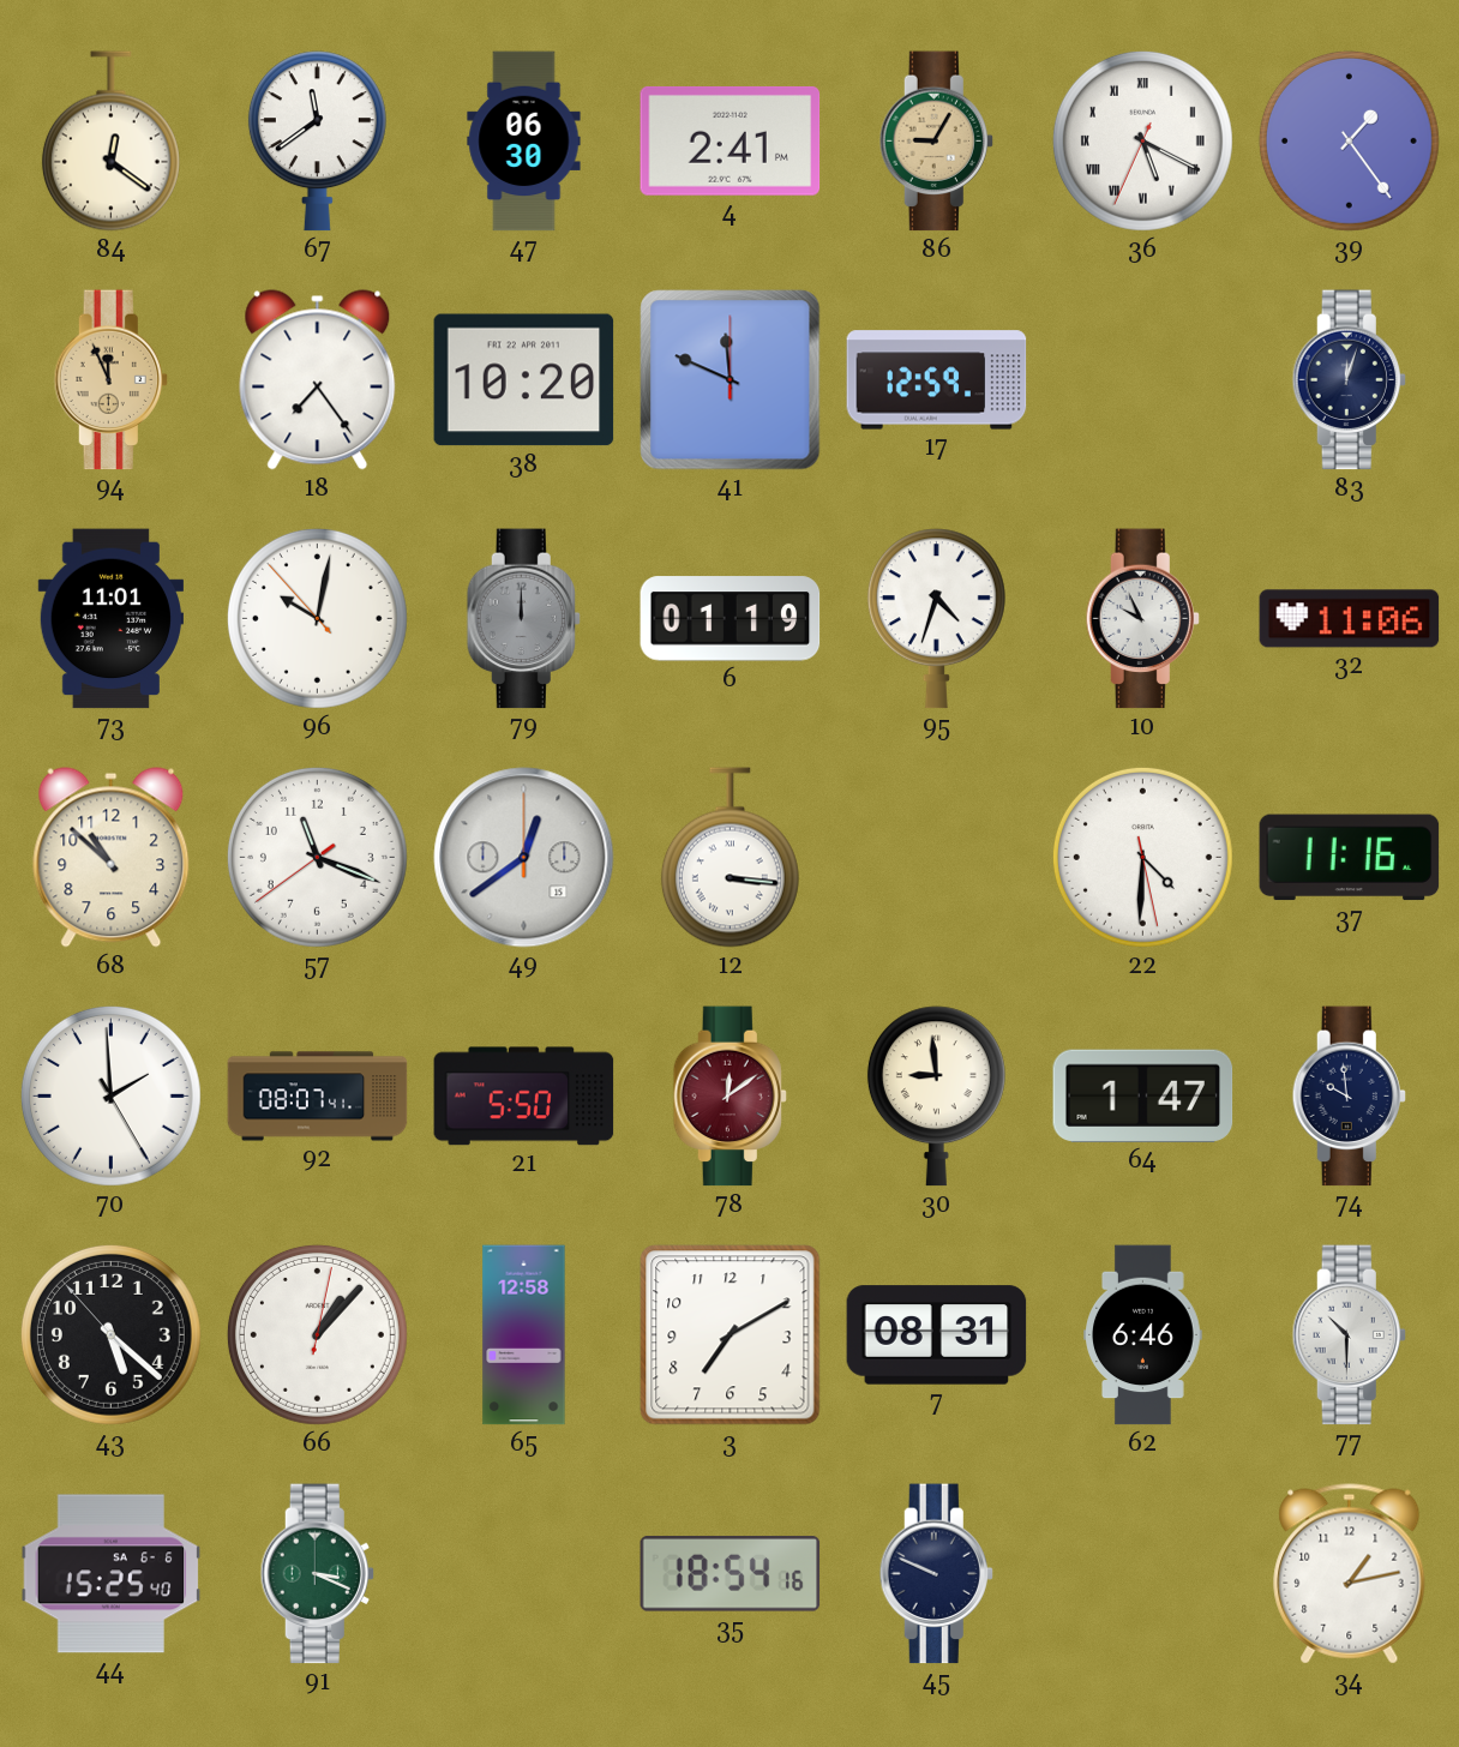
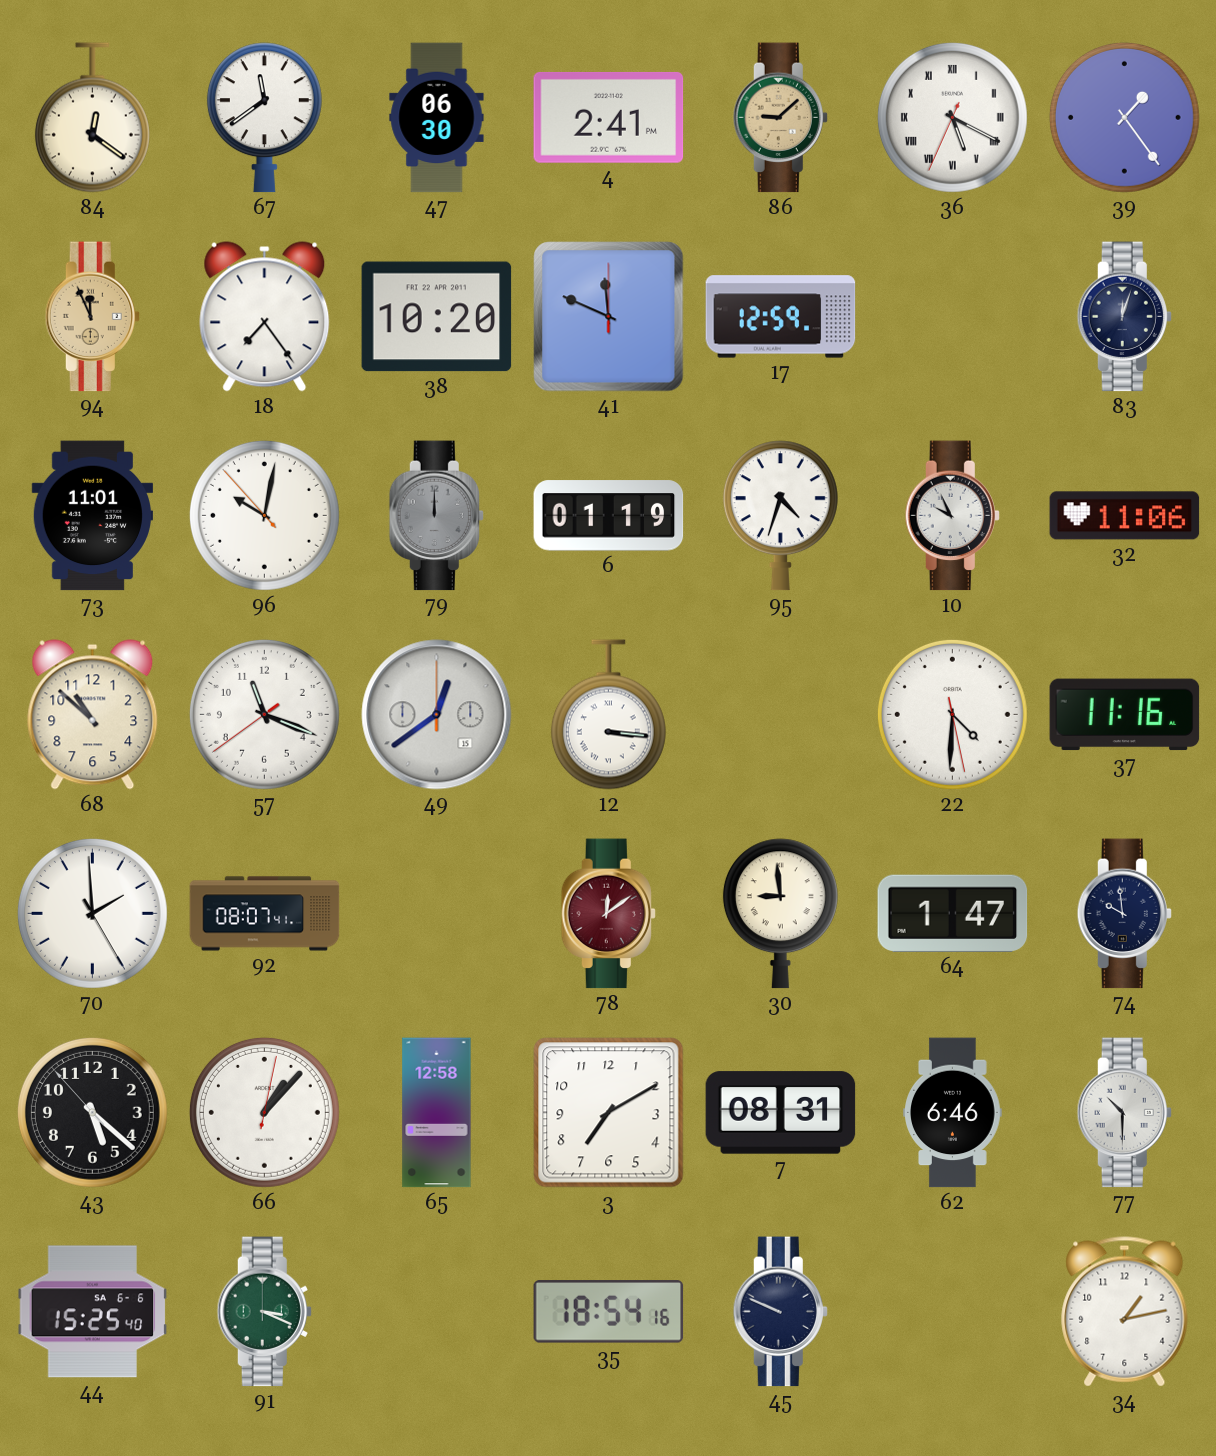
86: 9:05 -> 9:08
21: 5:50 -> none
